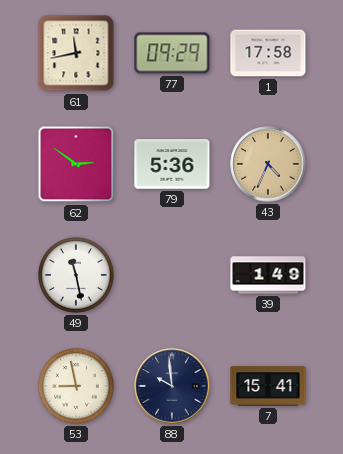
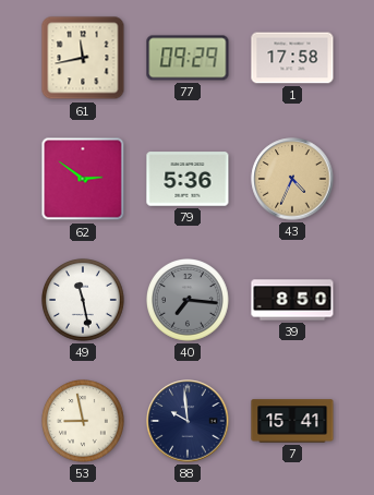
40: none -> 7:16
39: 1:49 -> 8:50
